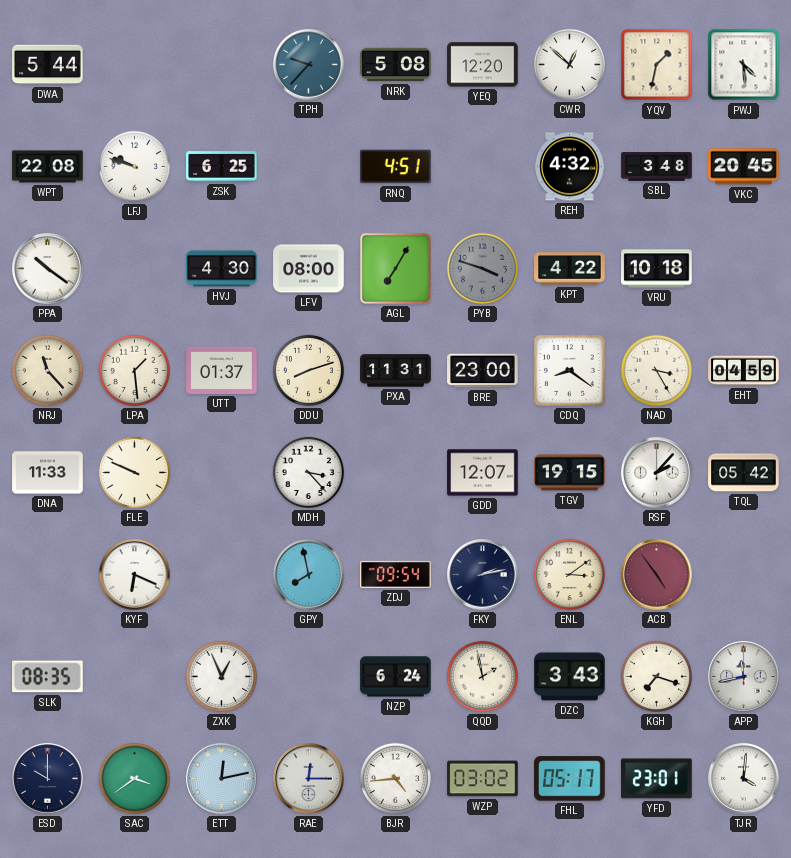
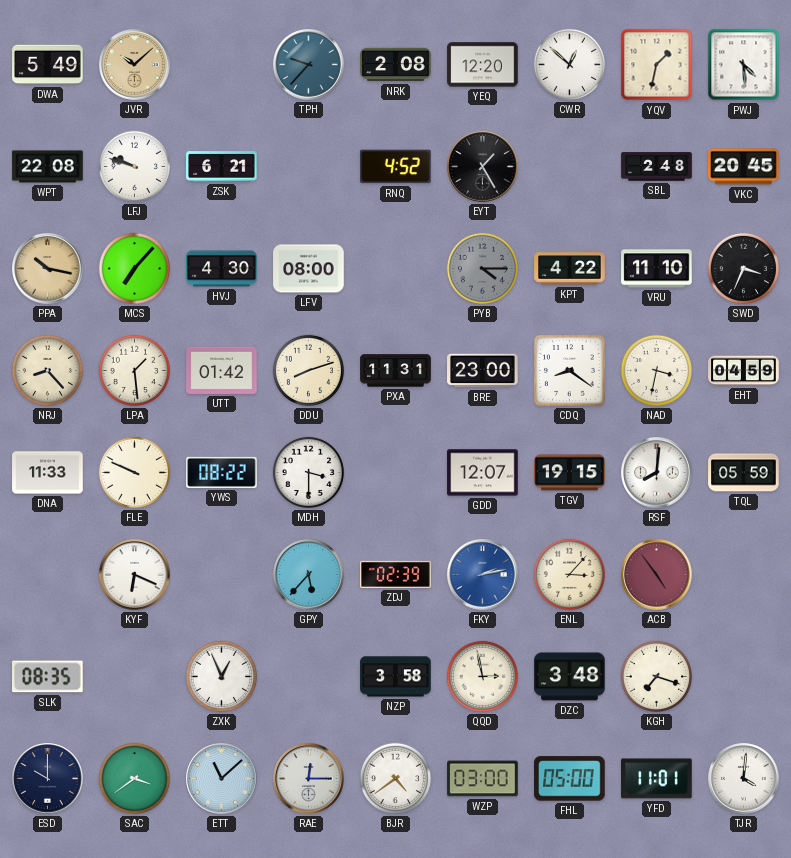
DWA: 5:44 -> 5:49
JVR: none -> 10:08
NRK: 5:08 -> 2:08
ZSK: 6:25 -> 6:21
RNQ: 4:51 -> 4:52
EYT: none -> 1:25
REH: 4:32 -> none
SBL: 3:48 -> 2:48
PPA: 10:21 -> 10:17
PPA dial: white -> champagne
MCS: none -> 7:07
AGL: 7:05 -> none
PYB: 3:48 -> 4:15
VRU: 10:18 -> 11:10
SWD: none -> 3:34
NRJ: 11:23 -> 8:23
UTT: 01:37 -> 01:42
NAD: 3:25 -> 3:32
YWS: none -> 08:22
MDH: 3:23 -> 3:30
RSF: 2:07 -> 8:01
TQL: 05:42 -> 05:59
GPY: 7:58 -> 5:37
ZDJ: 09:54 -> 02:39
FKY dial: navy -> blue
ENL: 3:09 -> 3:07
NZP: 6:24 -> 3:58
QQD: 1:58 -> 2:58
DZC: 3:43 -> 3:48
APP: 11:43 -> none
ETT: 12:13 -> 11:08
BJR: 4:44 -> 4:39
WZP: 03:02 -> 03:00
FHL: 05:17 -> 05:00
YFD: 23:01 -> 11:01
